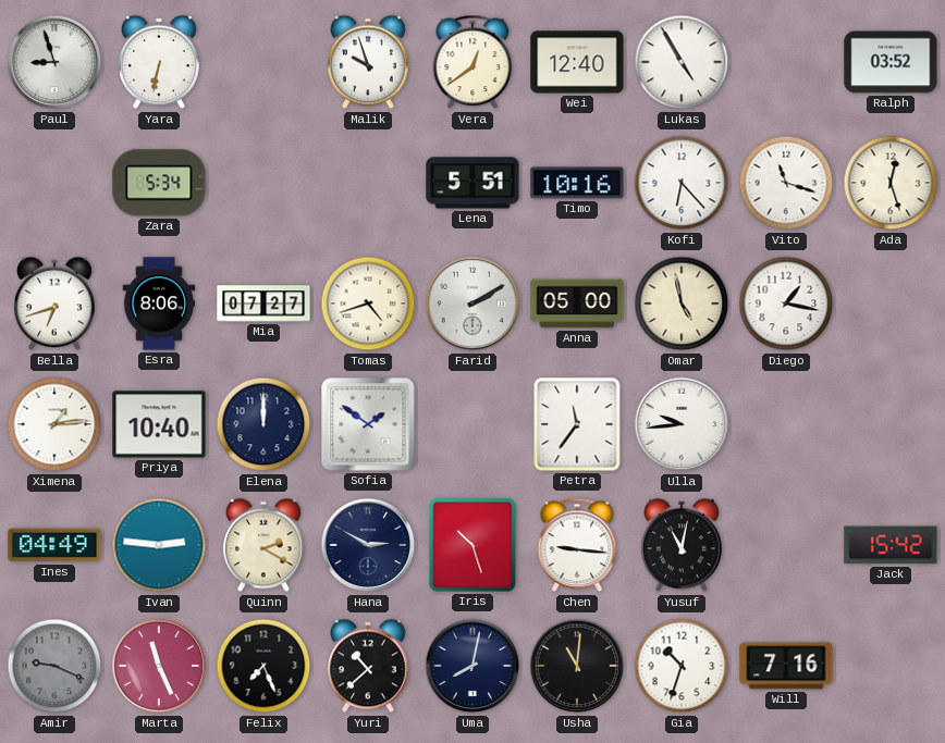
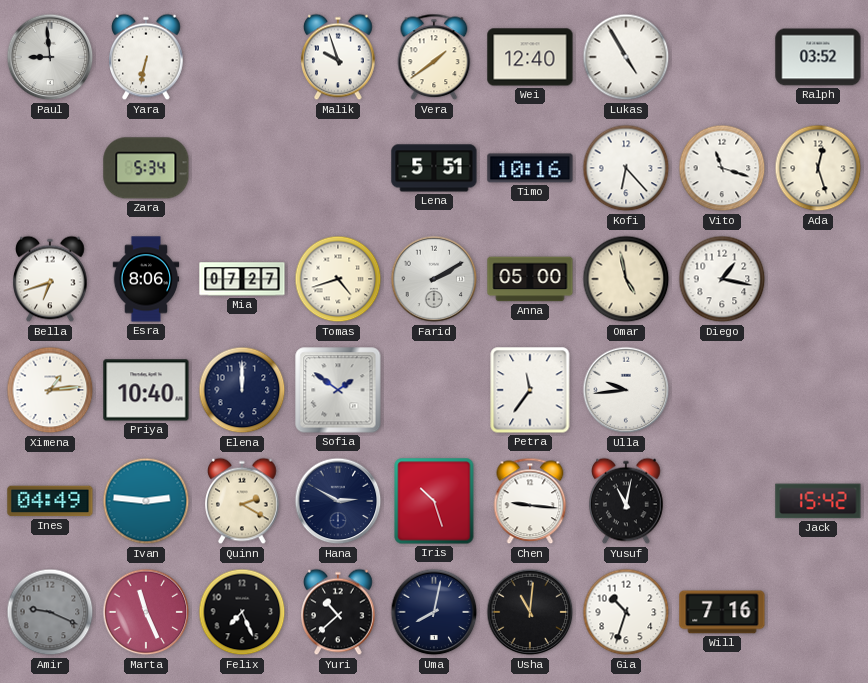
Paul: 8:57 -> 8:59
Vera: 12:39 -> 1:39
